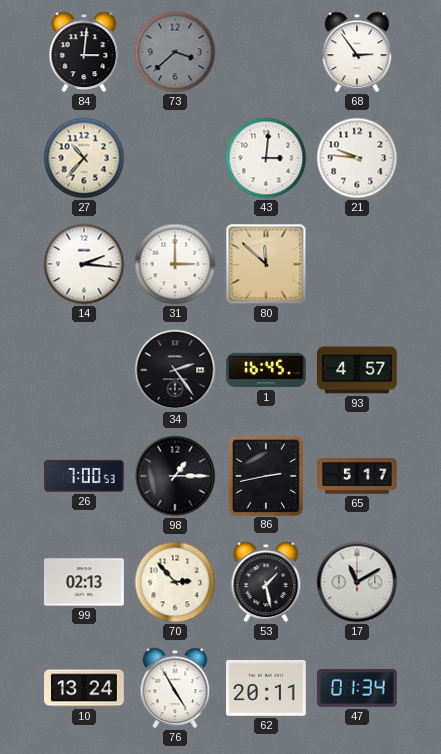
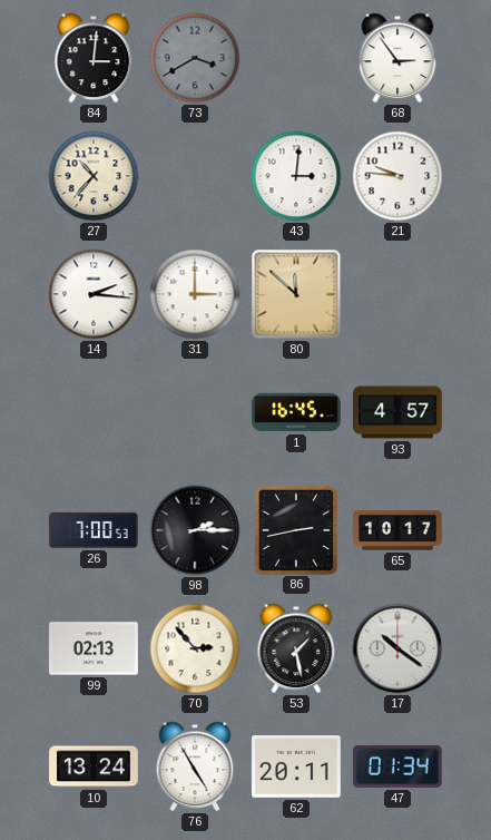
73: 3:38 -> 3:40
34: 2:24 -> none
98: 1:15 -> 2:15
65: 5:17 -> 10:17
17: 11:10 -> 10:21
